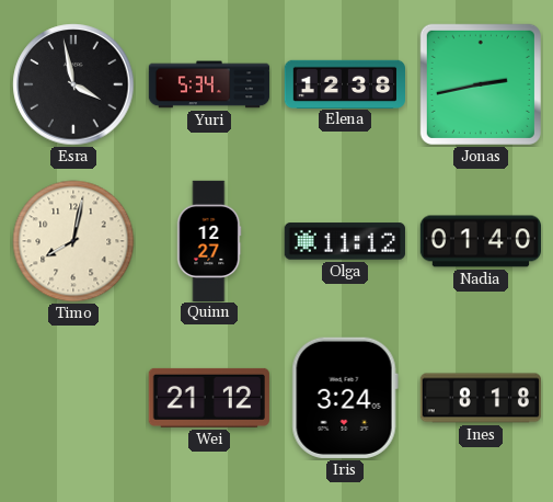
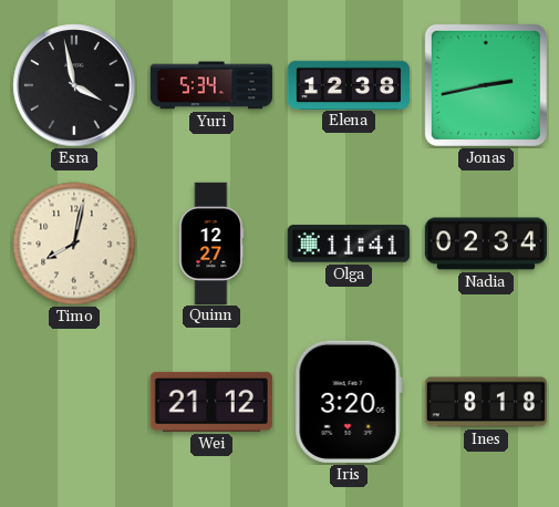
Olga: 11:12 -> 11:41
Nadia: 01:40 -> 02:34
Iris: 3:24 -> 3:20
